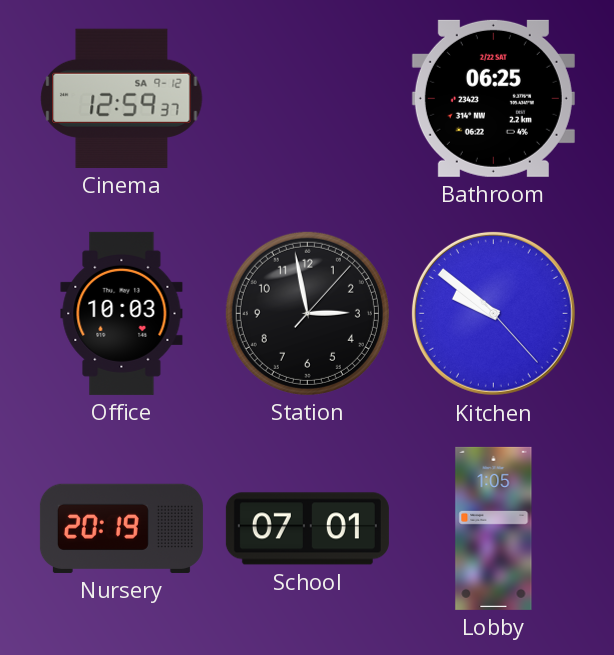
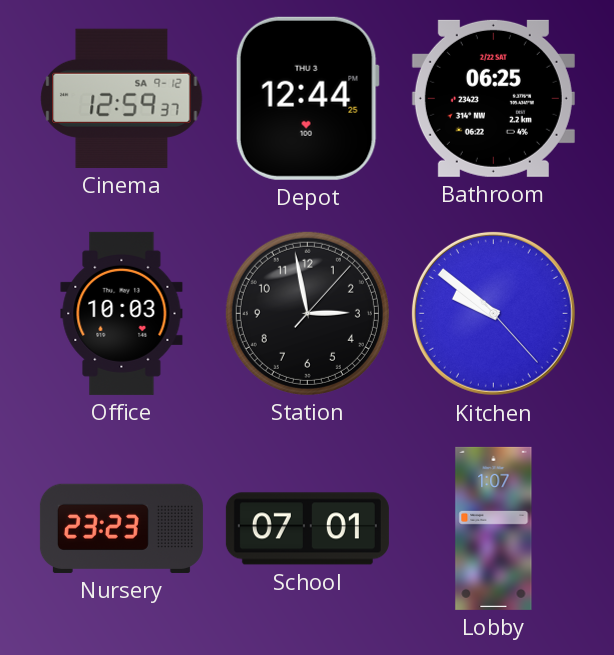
Depot: none -> 12:44
Nursery: 20:19 -> 23:23
Lobby: 1:05 -> 1:07
